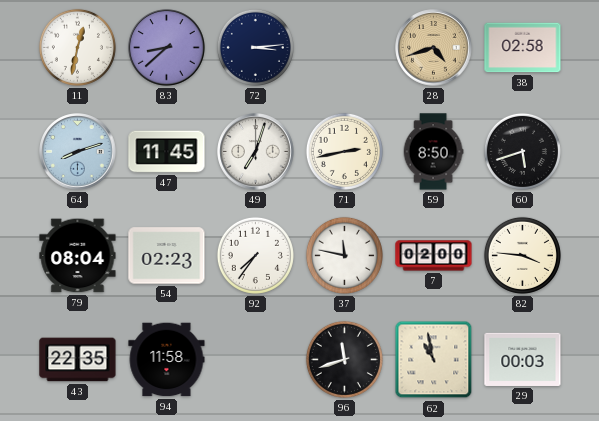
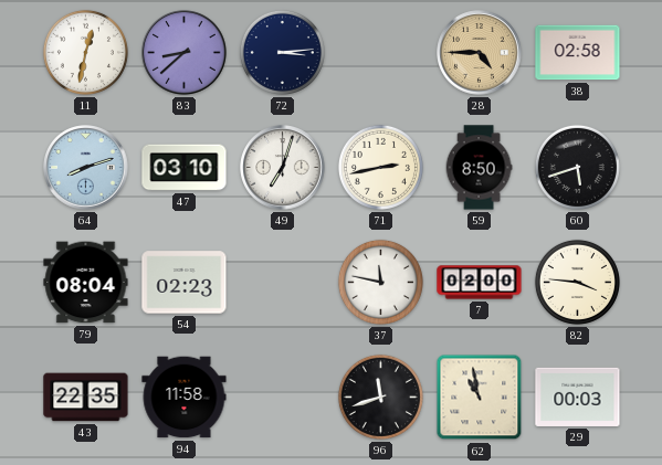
28: 4:42 -> 4:45
47: 11:45 -> 03:10
92: 7:36 -> none
